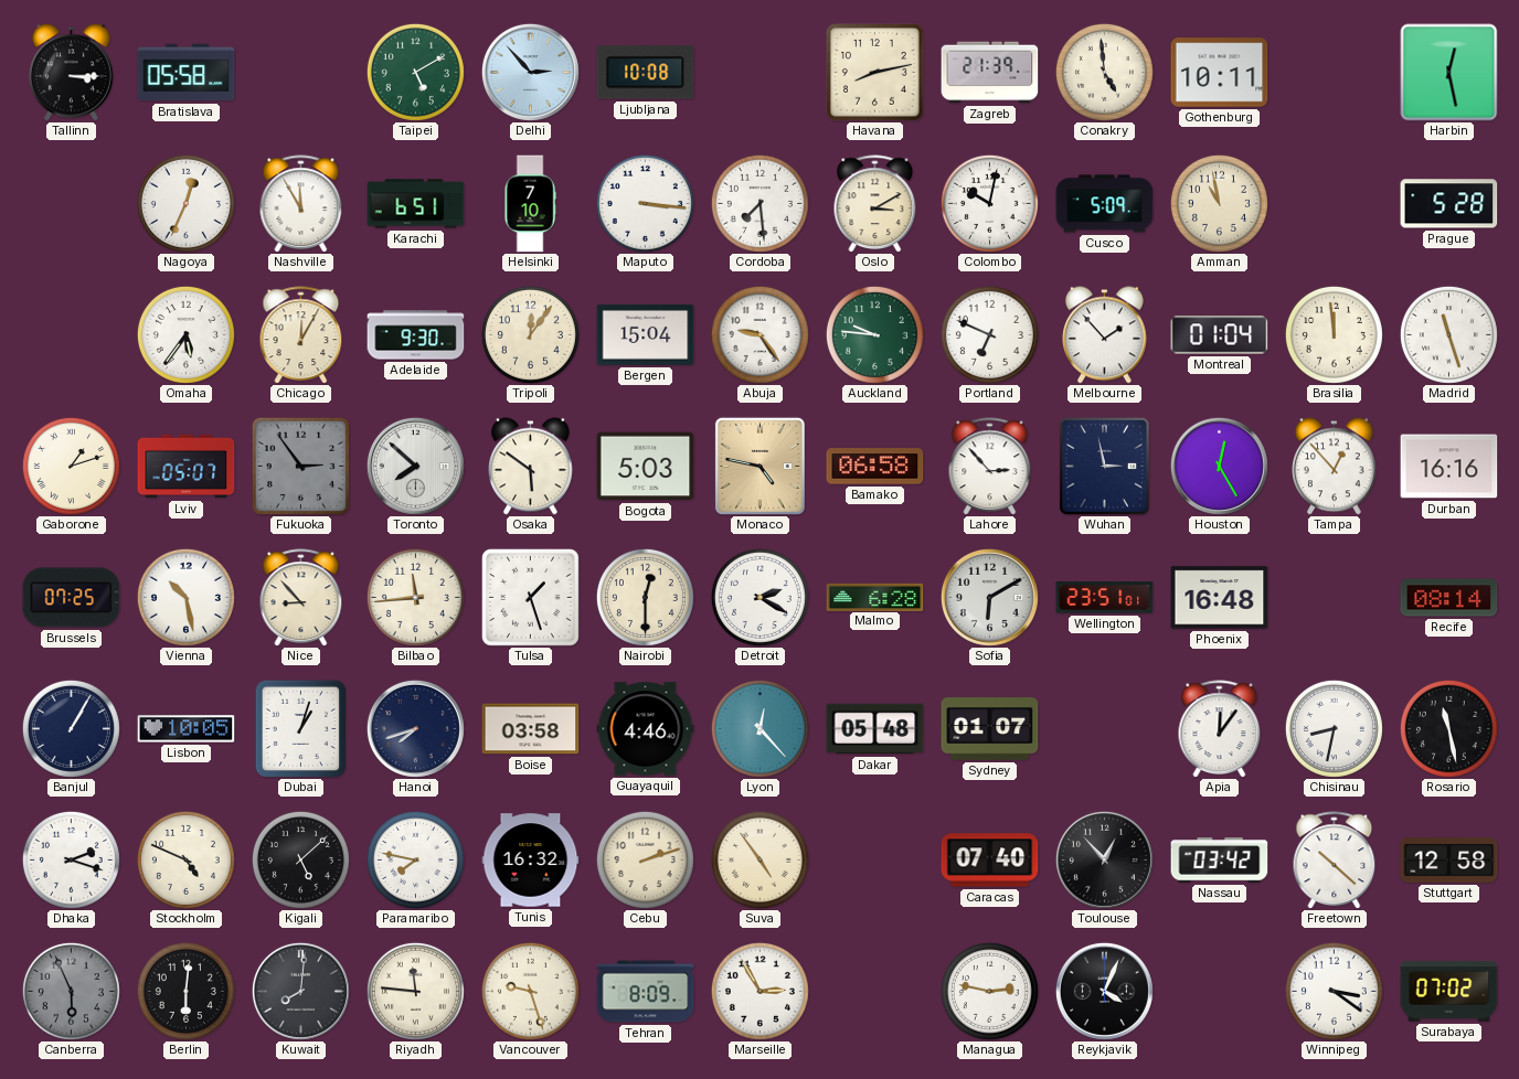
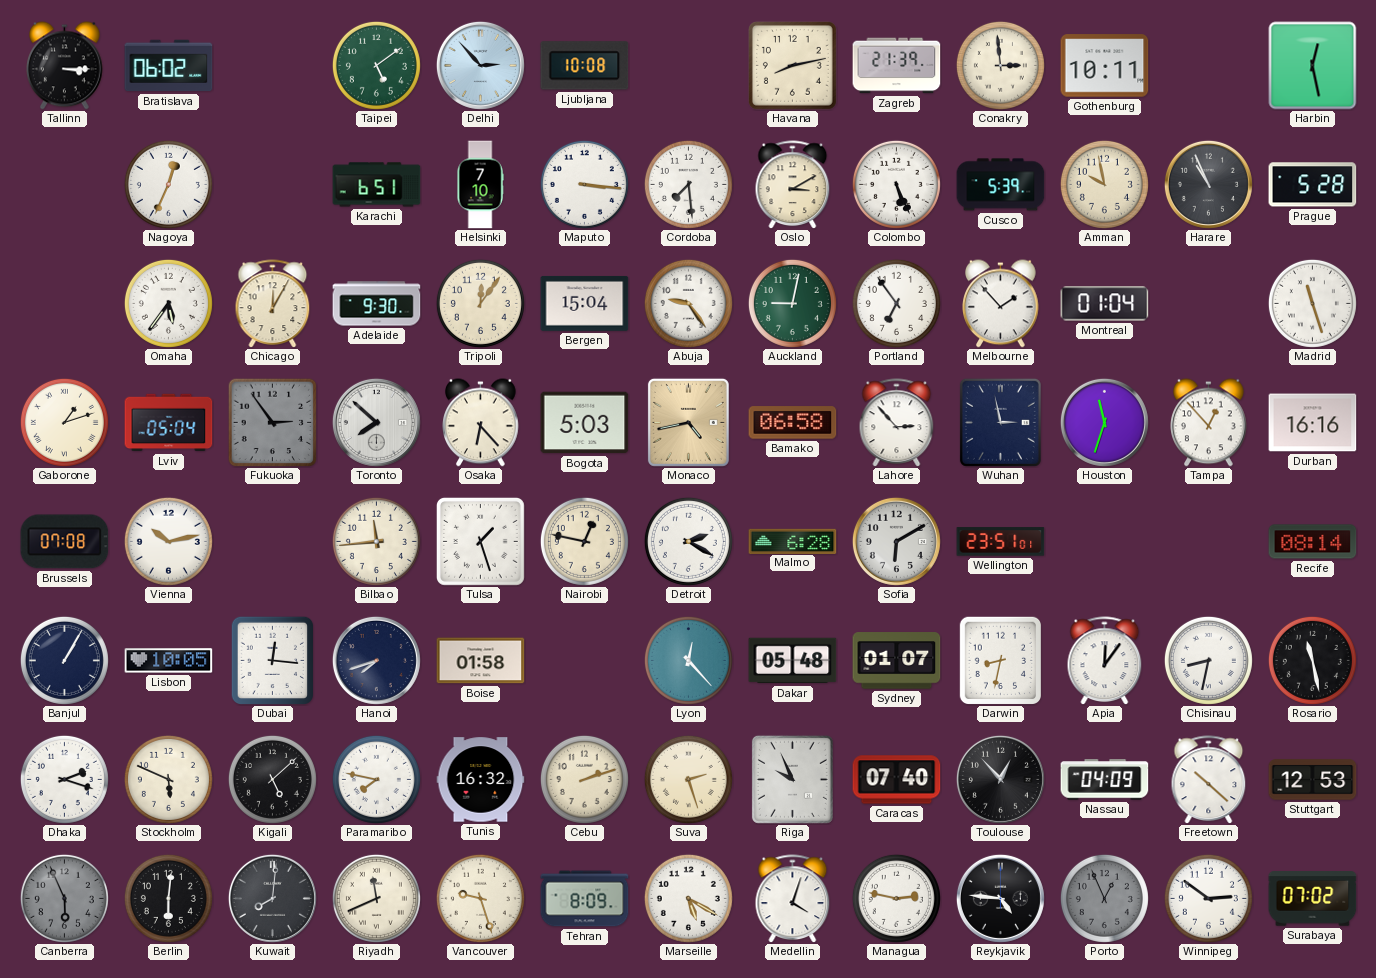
Bratislava: 05:58 -> 06:02
Taipei: 5:10 -> 5:09
Conakry: 4:59 -> 2:59
Nashville: 11:55 -> none
Colombo: 10:02 -> 5:26
Cusco: 5:09 -> 5:39
Amman: 10:58 -> 9:58
Harare: none -> 10:56
Auckland: 9:46 -> 9:02
Portland: 6:49 -> 6:54
Brasilia: 11:59 -> none
Lviv: 05:07 -> 05:04
Osaka: 5:51 -> 6:23
Monaco: 4:47 -> 4:43
Houston: 12:25 -> 11:33
Brussels: 07:25 -> 07:08
Vienna: 10:28 -> 10:13
Nice: 8:53 -> none
Nairobi: 12:30 -> 12:47
Phoenix: 16:48 -> none
Dubai: 1:03 -> 12:16
Boise: 03:58 -> 01:58
Guayaquil: 4:46 -> none
Darwin: none -> 8:32
Stockholm: 4:49 -> 5:49
Suva: 4:54 -> 2:27
Riga: none -> 9:56
Nassau: 03:42 -> 04:09
Stuttgart: 12:58 -> 12:53
Riyadh: 11:46 -> 11:41
Marseille: 2:55 -> 5:20
Medellin: none -> 4:03
Reykjavik: 4:04 -> 4:46
Porto: none -> 12:56
Winnipeg: 3:21 -> 2:51
